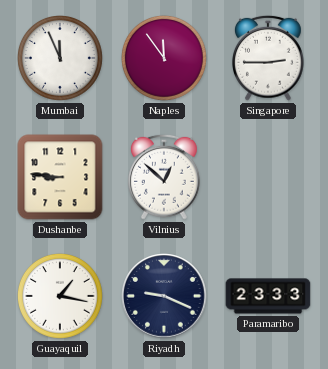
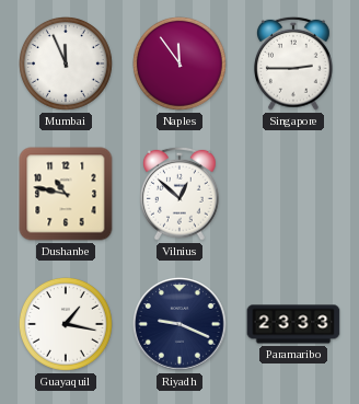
Dushanbe: 8:46 -> 10:47
